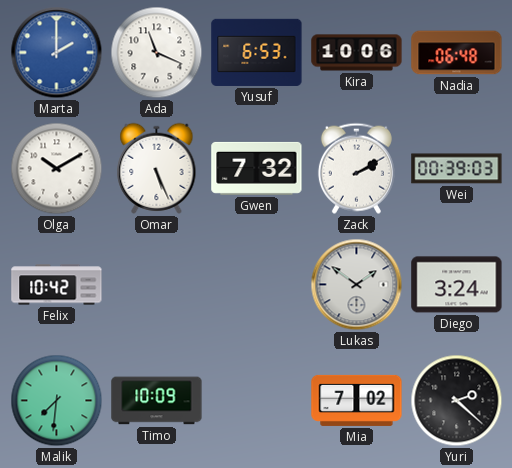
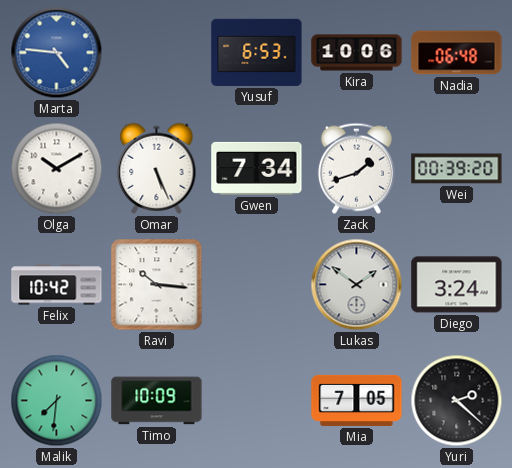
Marta: 2:00 -> 4:46
Ada: 11:19 -> none
Gwen: 7:32 -> 7:34
Zack: 2:10 -> 1:42
Wei: 00:39:03 -> 00:39:20
Ravi: none -> 10:16
Mia: 7:02 -> 7:05
